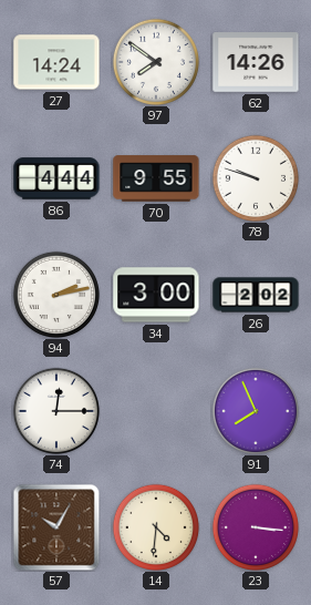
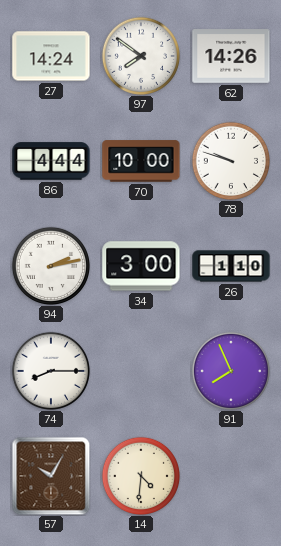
70: 9:55 -> 10:00
26: 2:02 -> 1:10
74: 12:15 -> 8:15
23: 3:16 -> none
